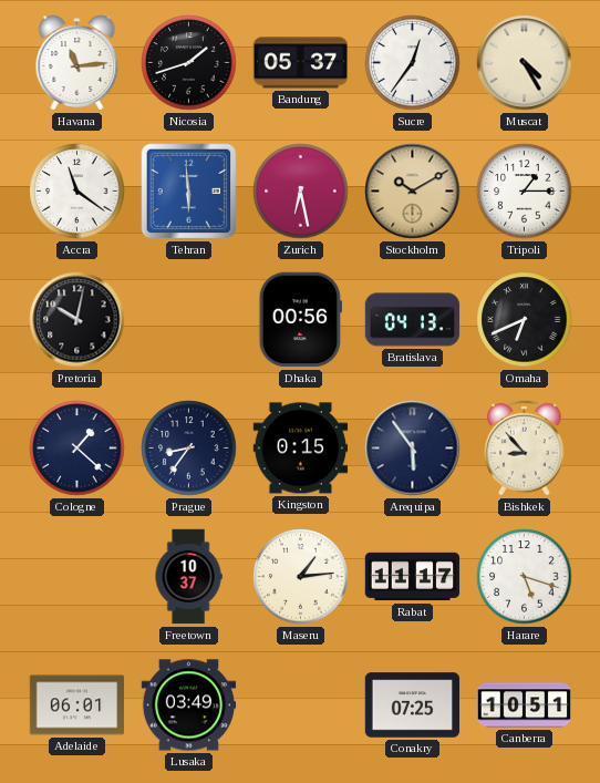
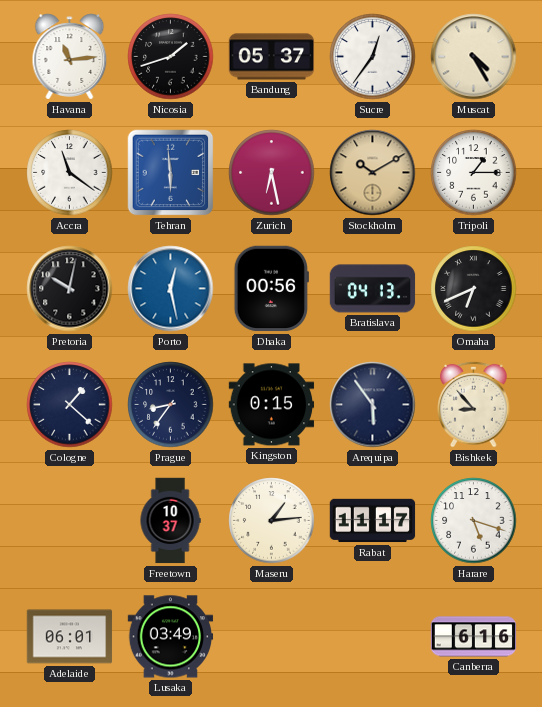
Porto: none -> 12:28
Conakry: 07:25 -> none
Canberra: 10:51 -> 6:16
